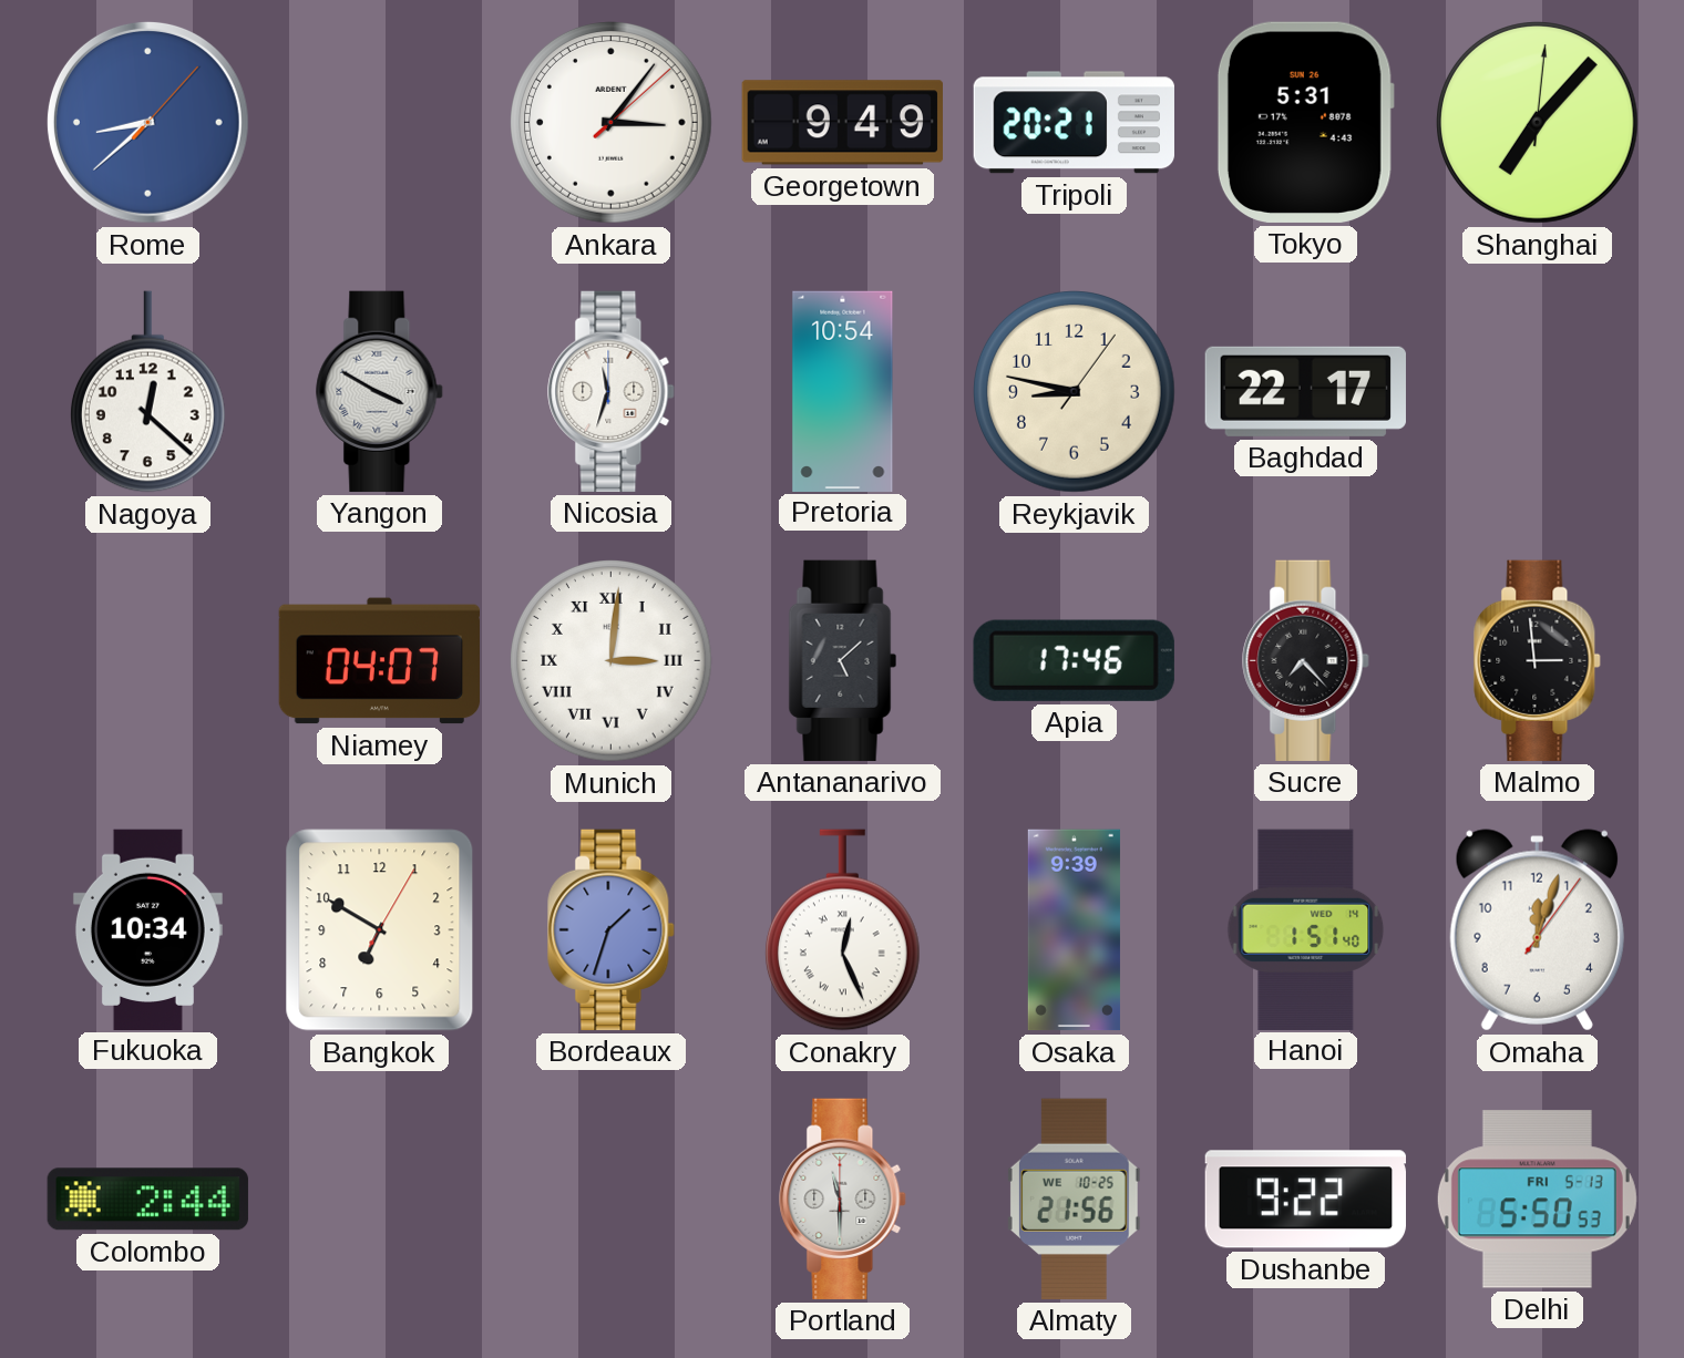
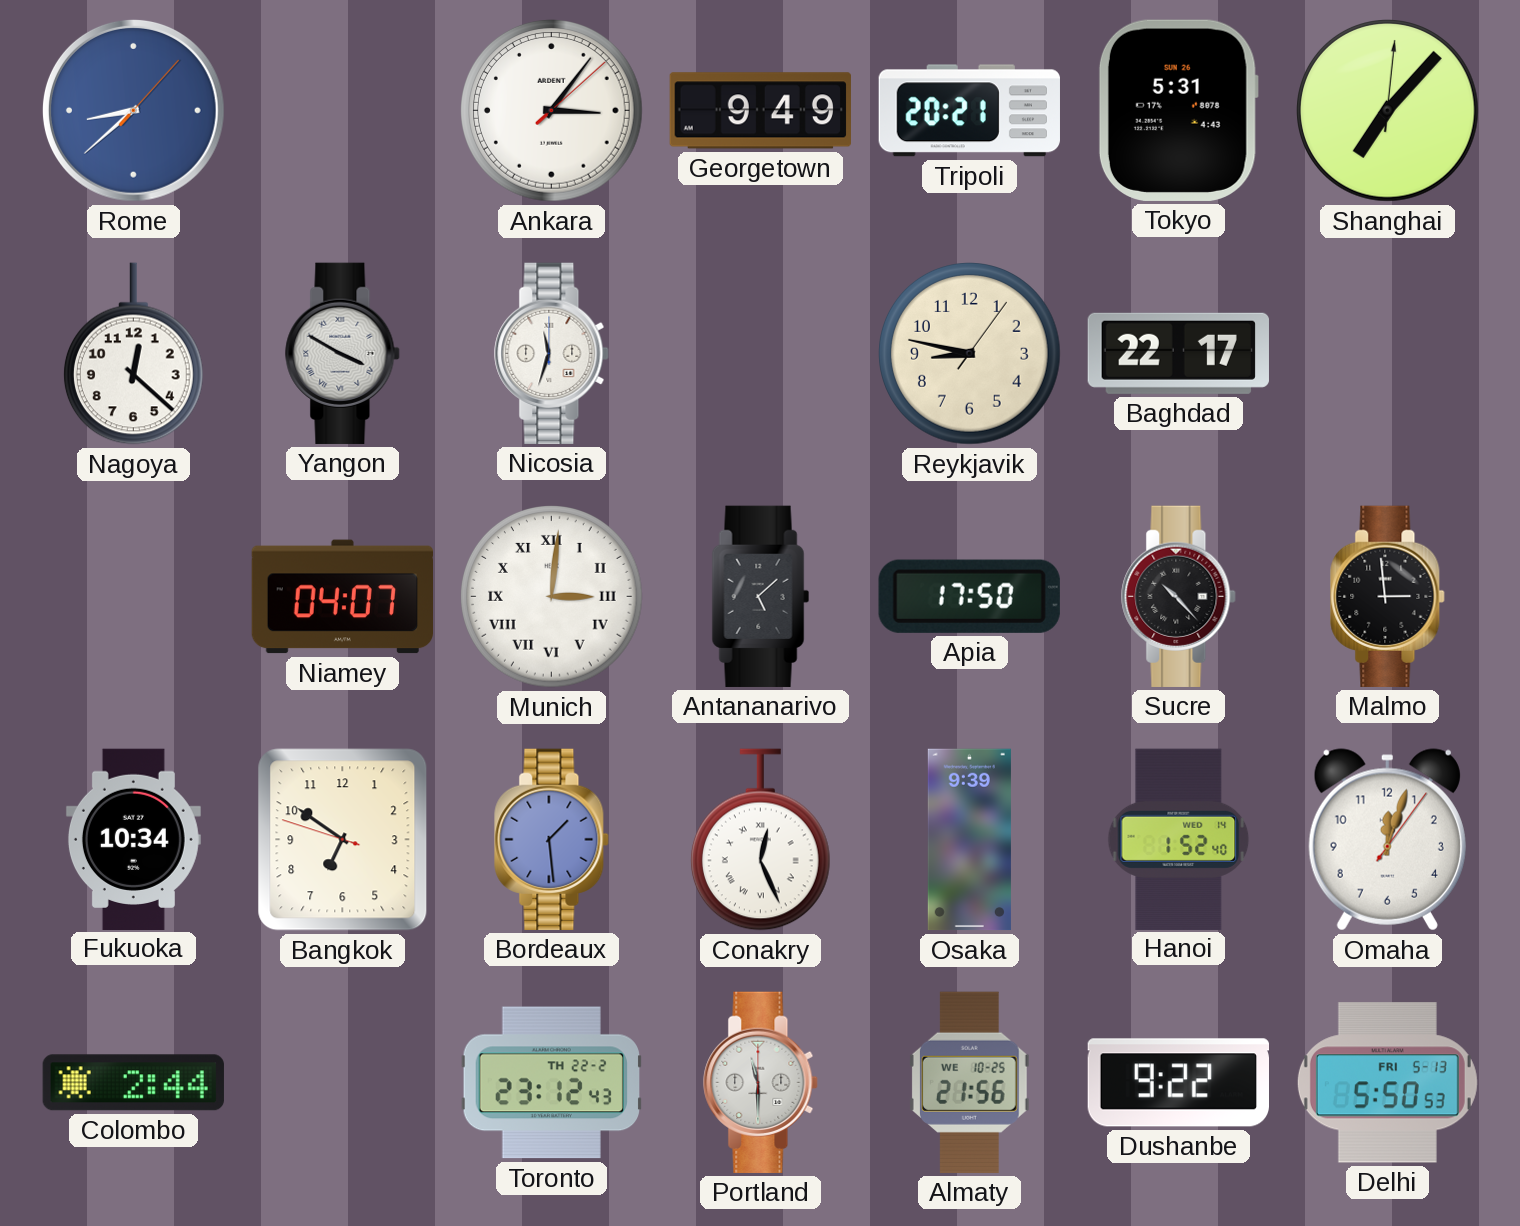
Pretoria: 10:54 -> none
Apia: 17:46 -> 17:50
Sucre: 7:23 -> 10:23
Bangkok: 6:50:05 -> 6:50:48
Bordeaux: 1:33 -> 1:29
Hanoi: 1:51 -> 1:52
Toronto: none -> 23:12
